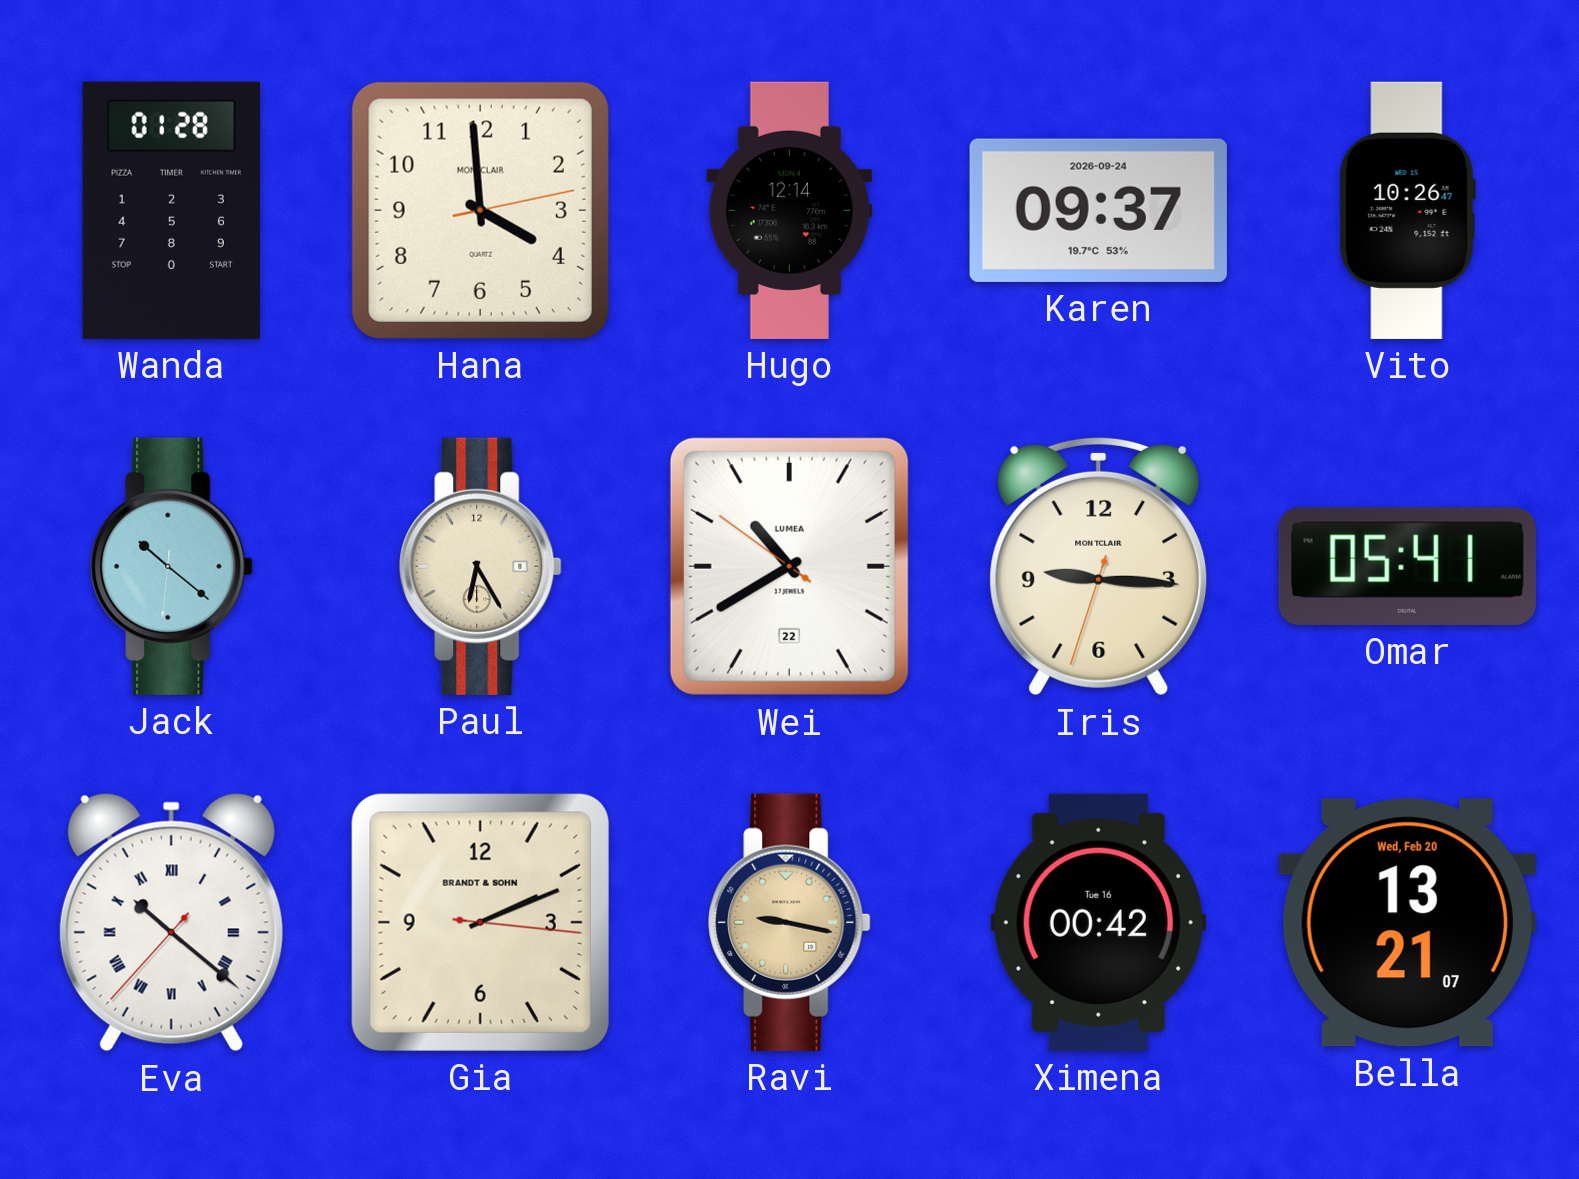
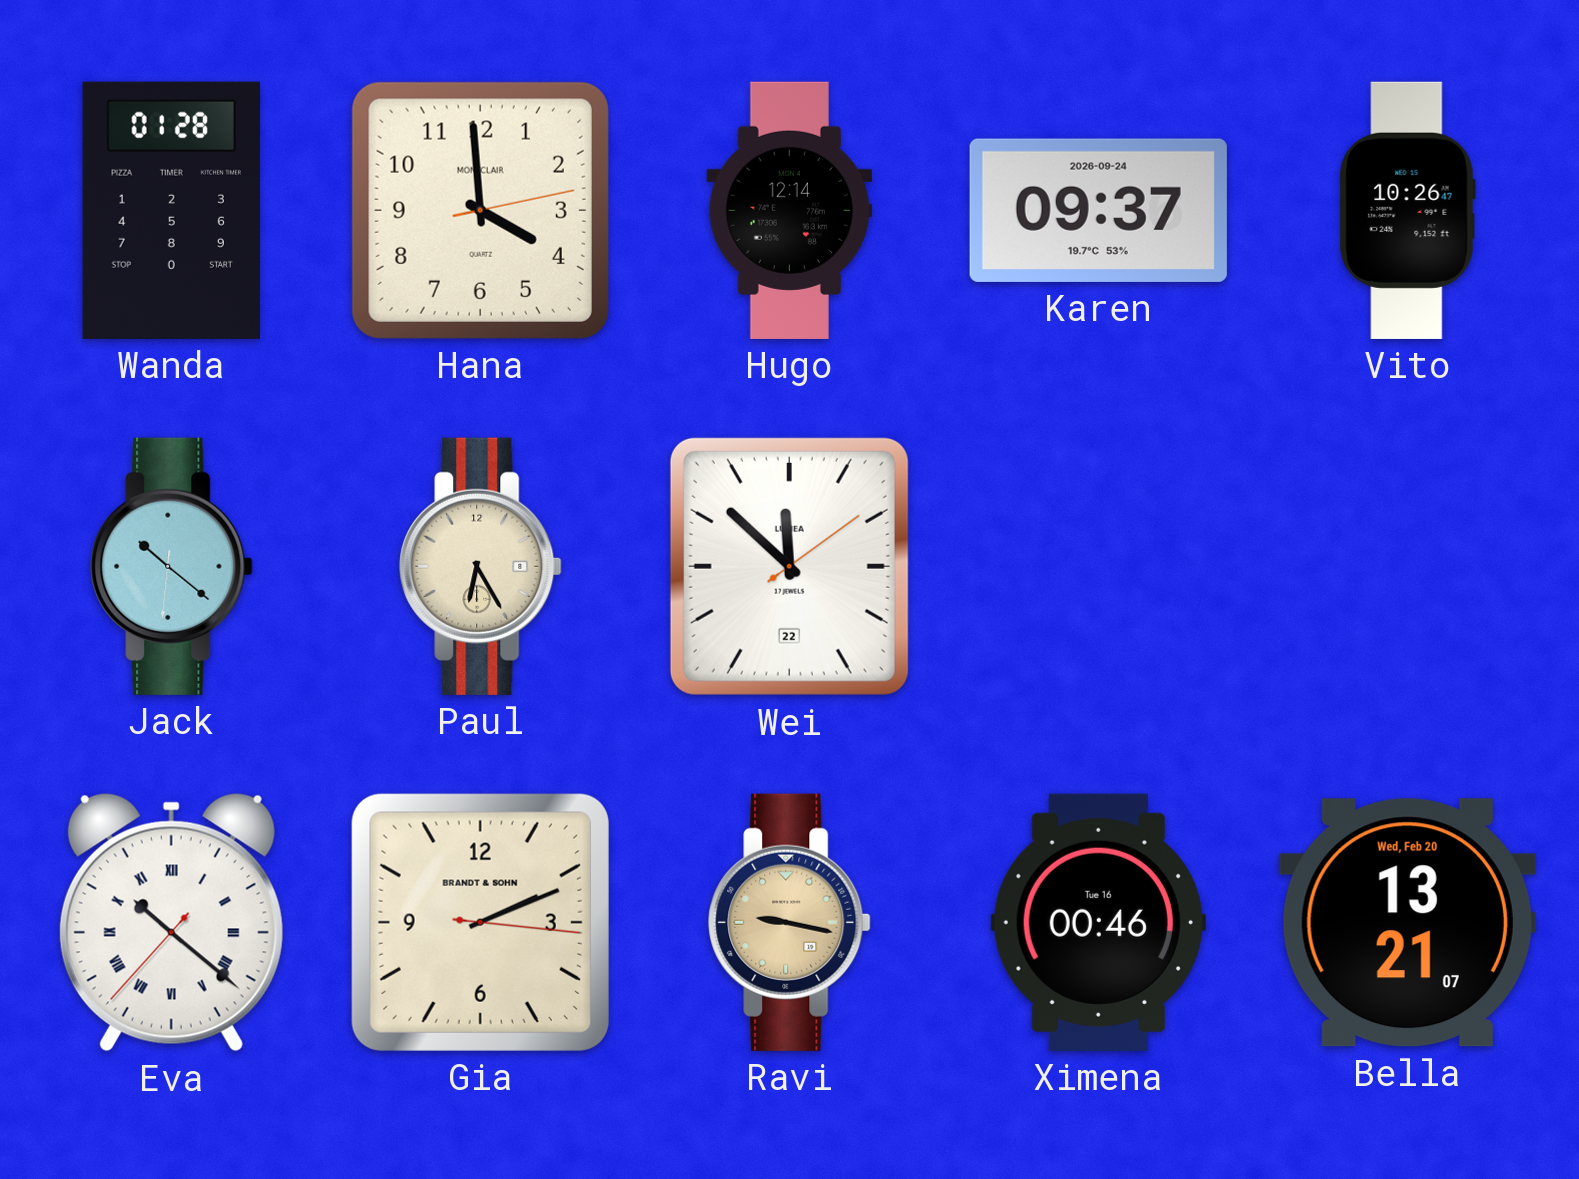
Wei: 10:39 -> 11:52
Iris: 9:15 -> none
Omar: 05:41 -> none
Ximena: 00:42 -> 00:46
